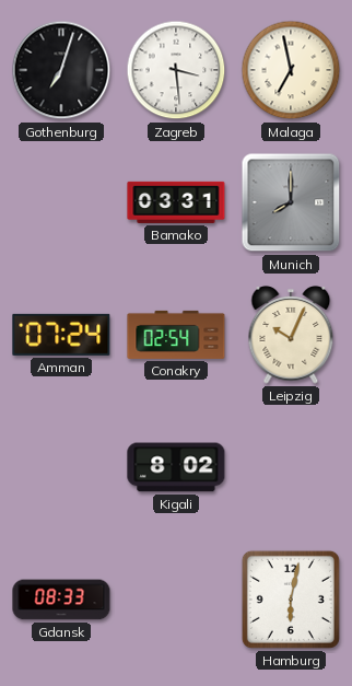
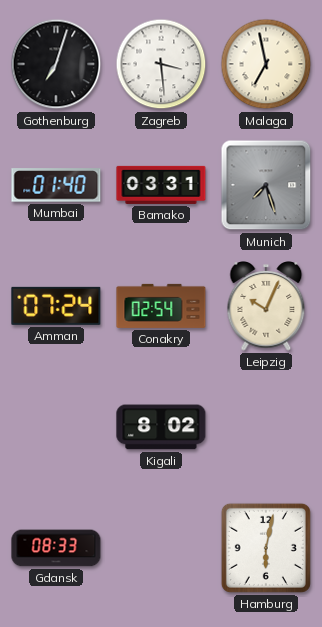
Mumbai: none -> 01:40
Munich: 8:00 -> 7:27
